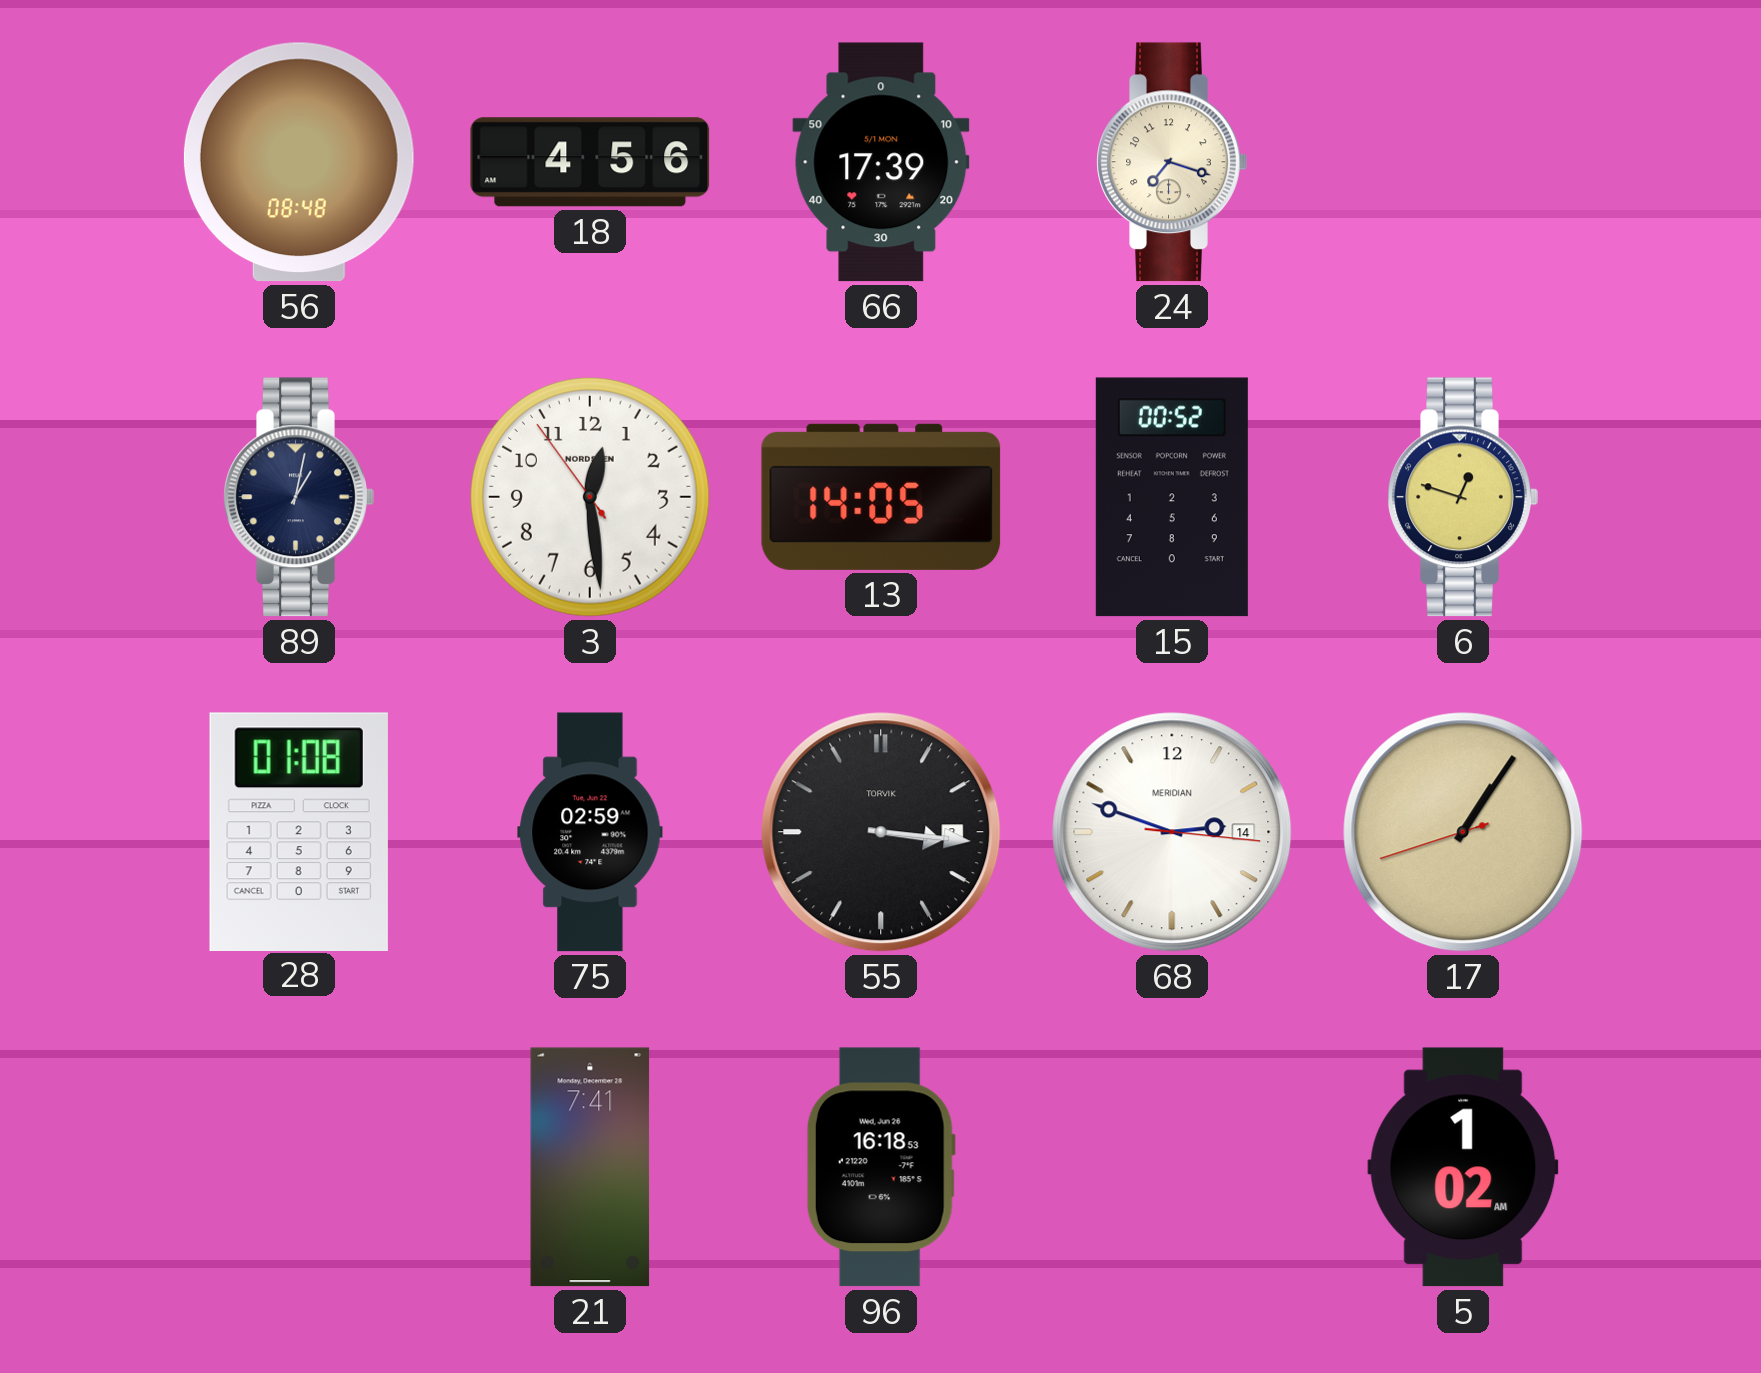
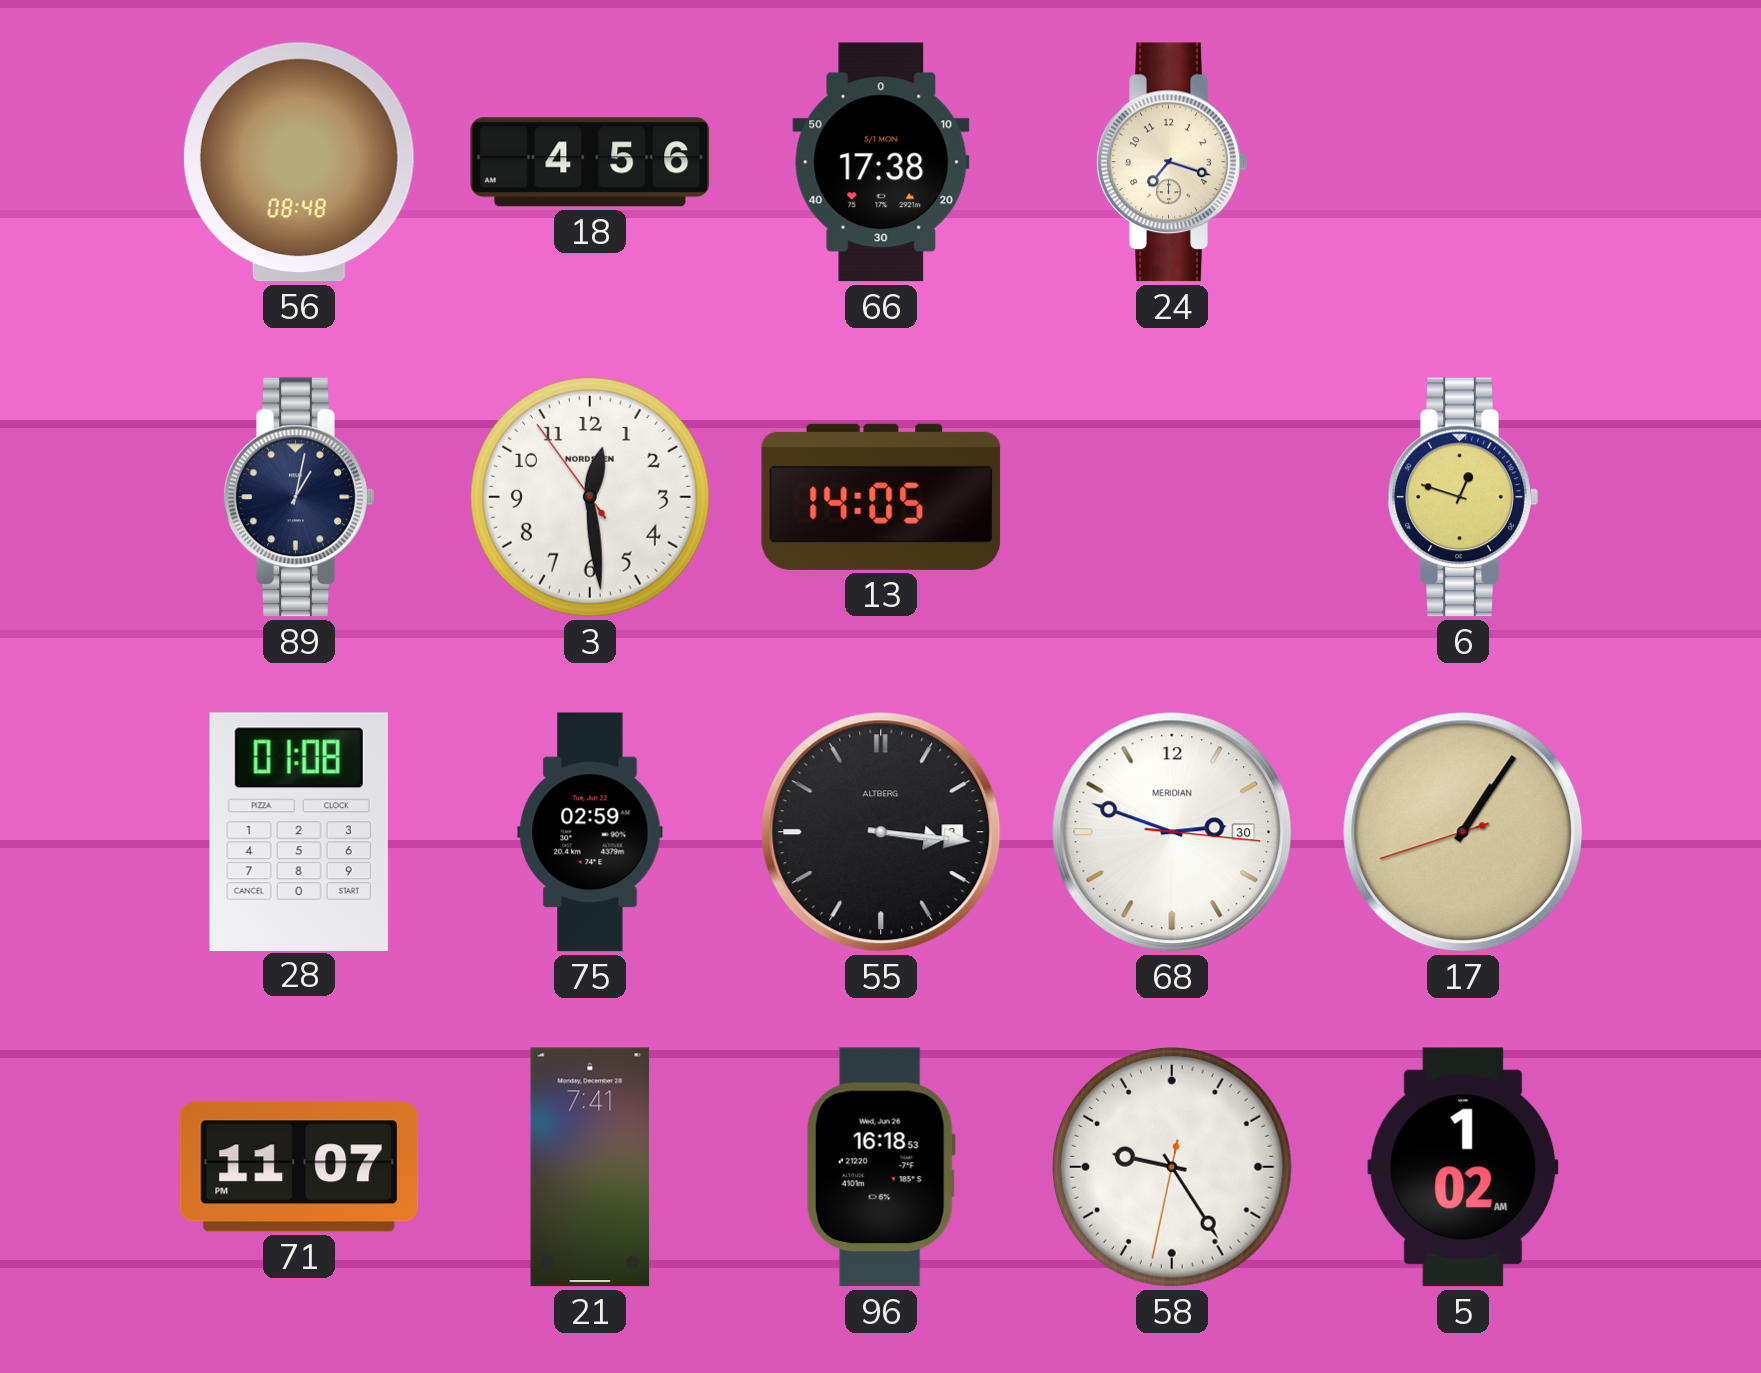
66: 17:39 -> 17:38
15: 00:52 -> none
55 brand: TORVIK -> ALTBERG
68 date: 14 -> 30
71: none -> 11:07
58: none -> 9:24
